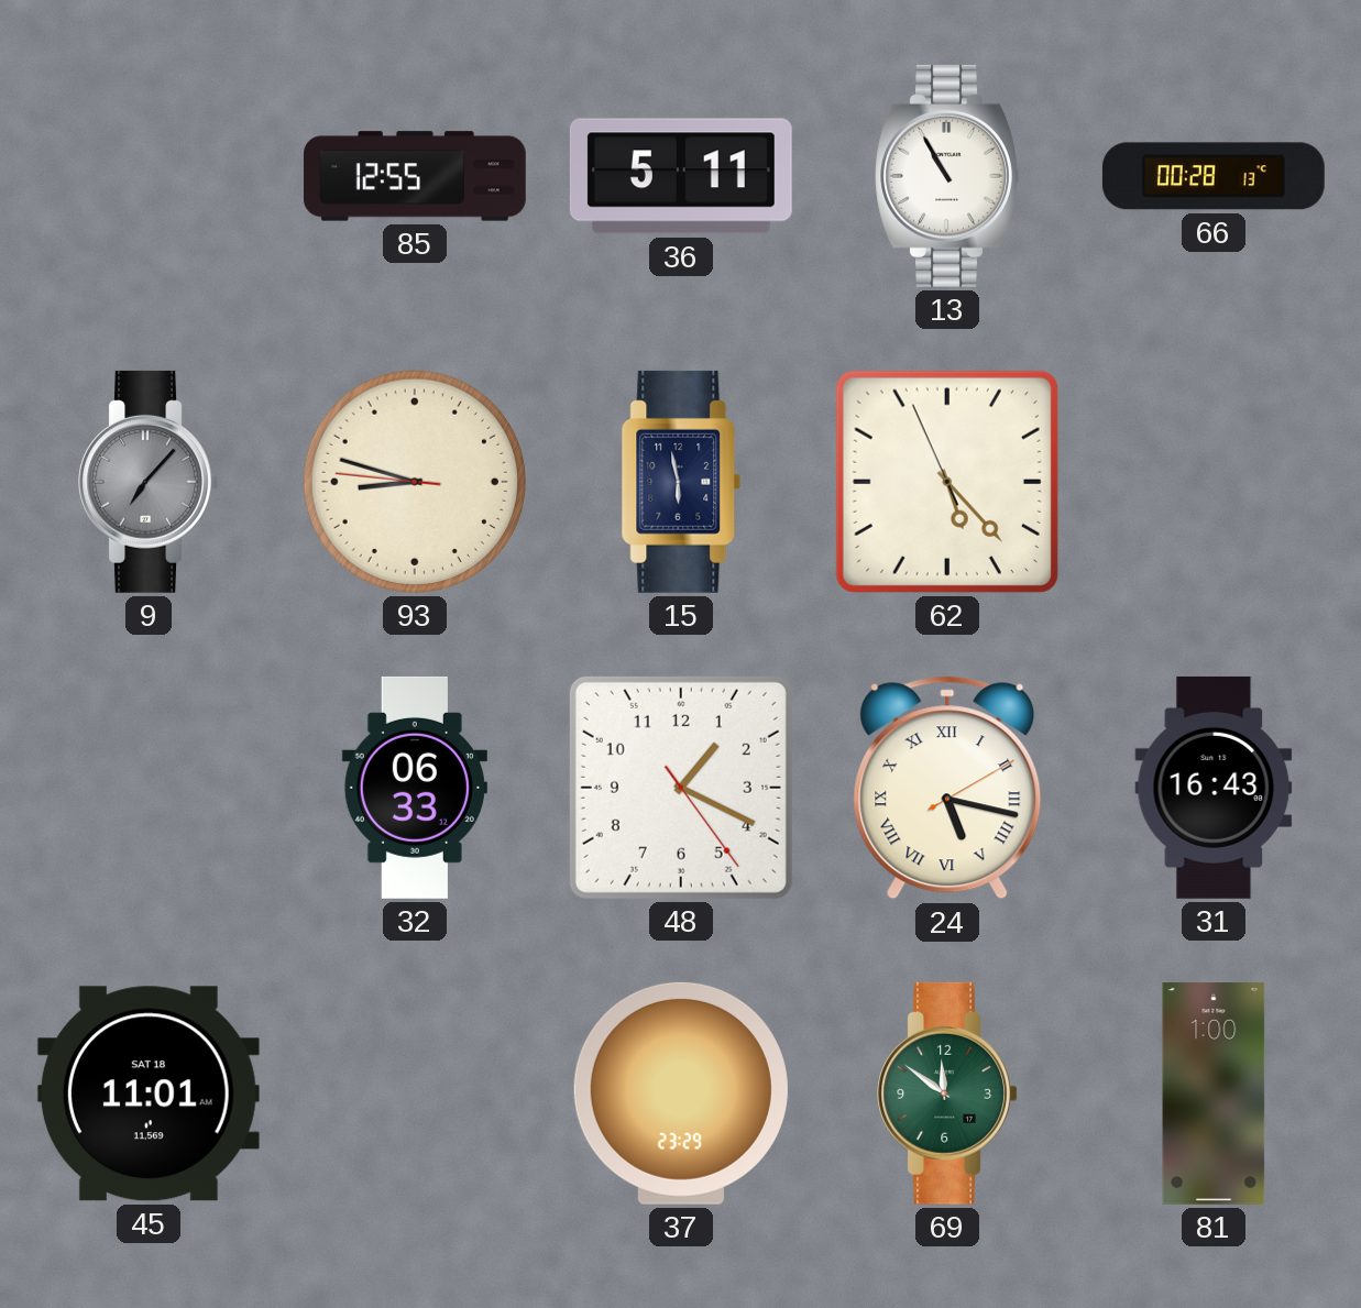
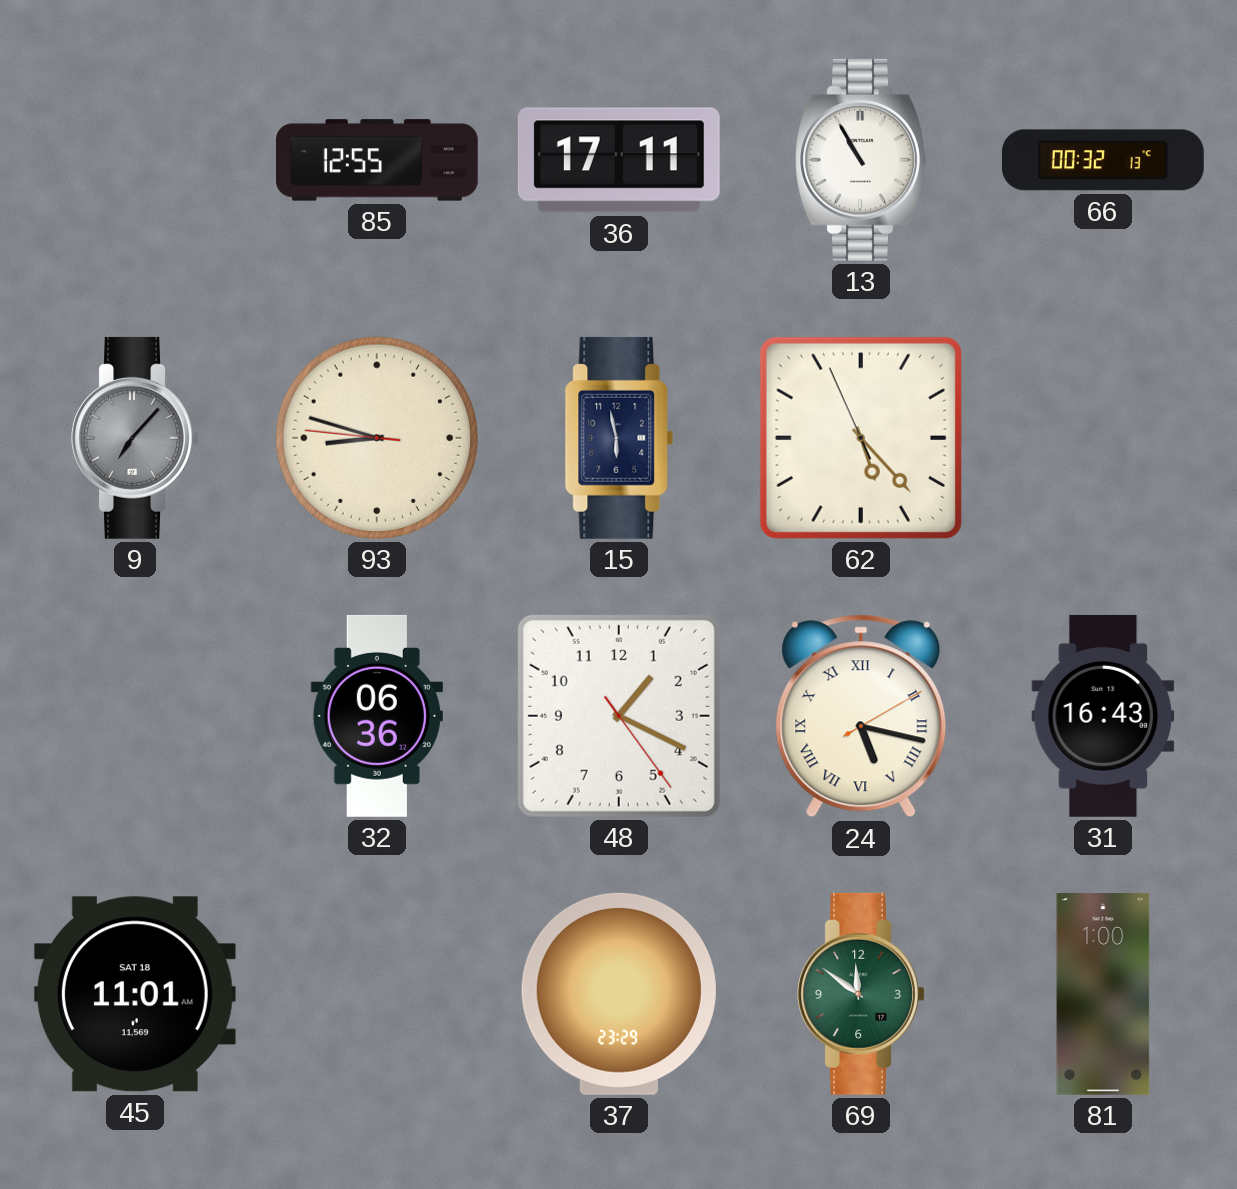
36: 5:11 -> 17:11
66: 00:28 -> 00:32
32: 06:33 -> 06:36
